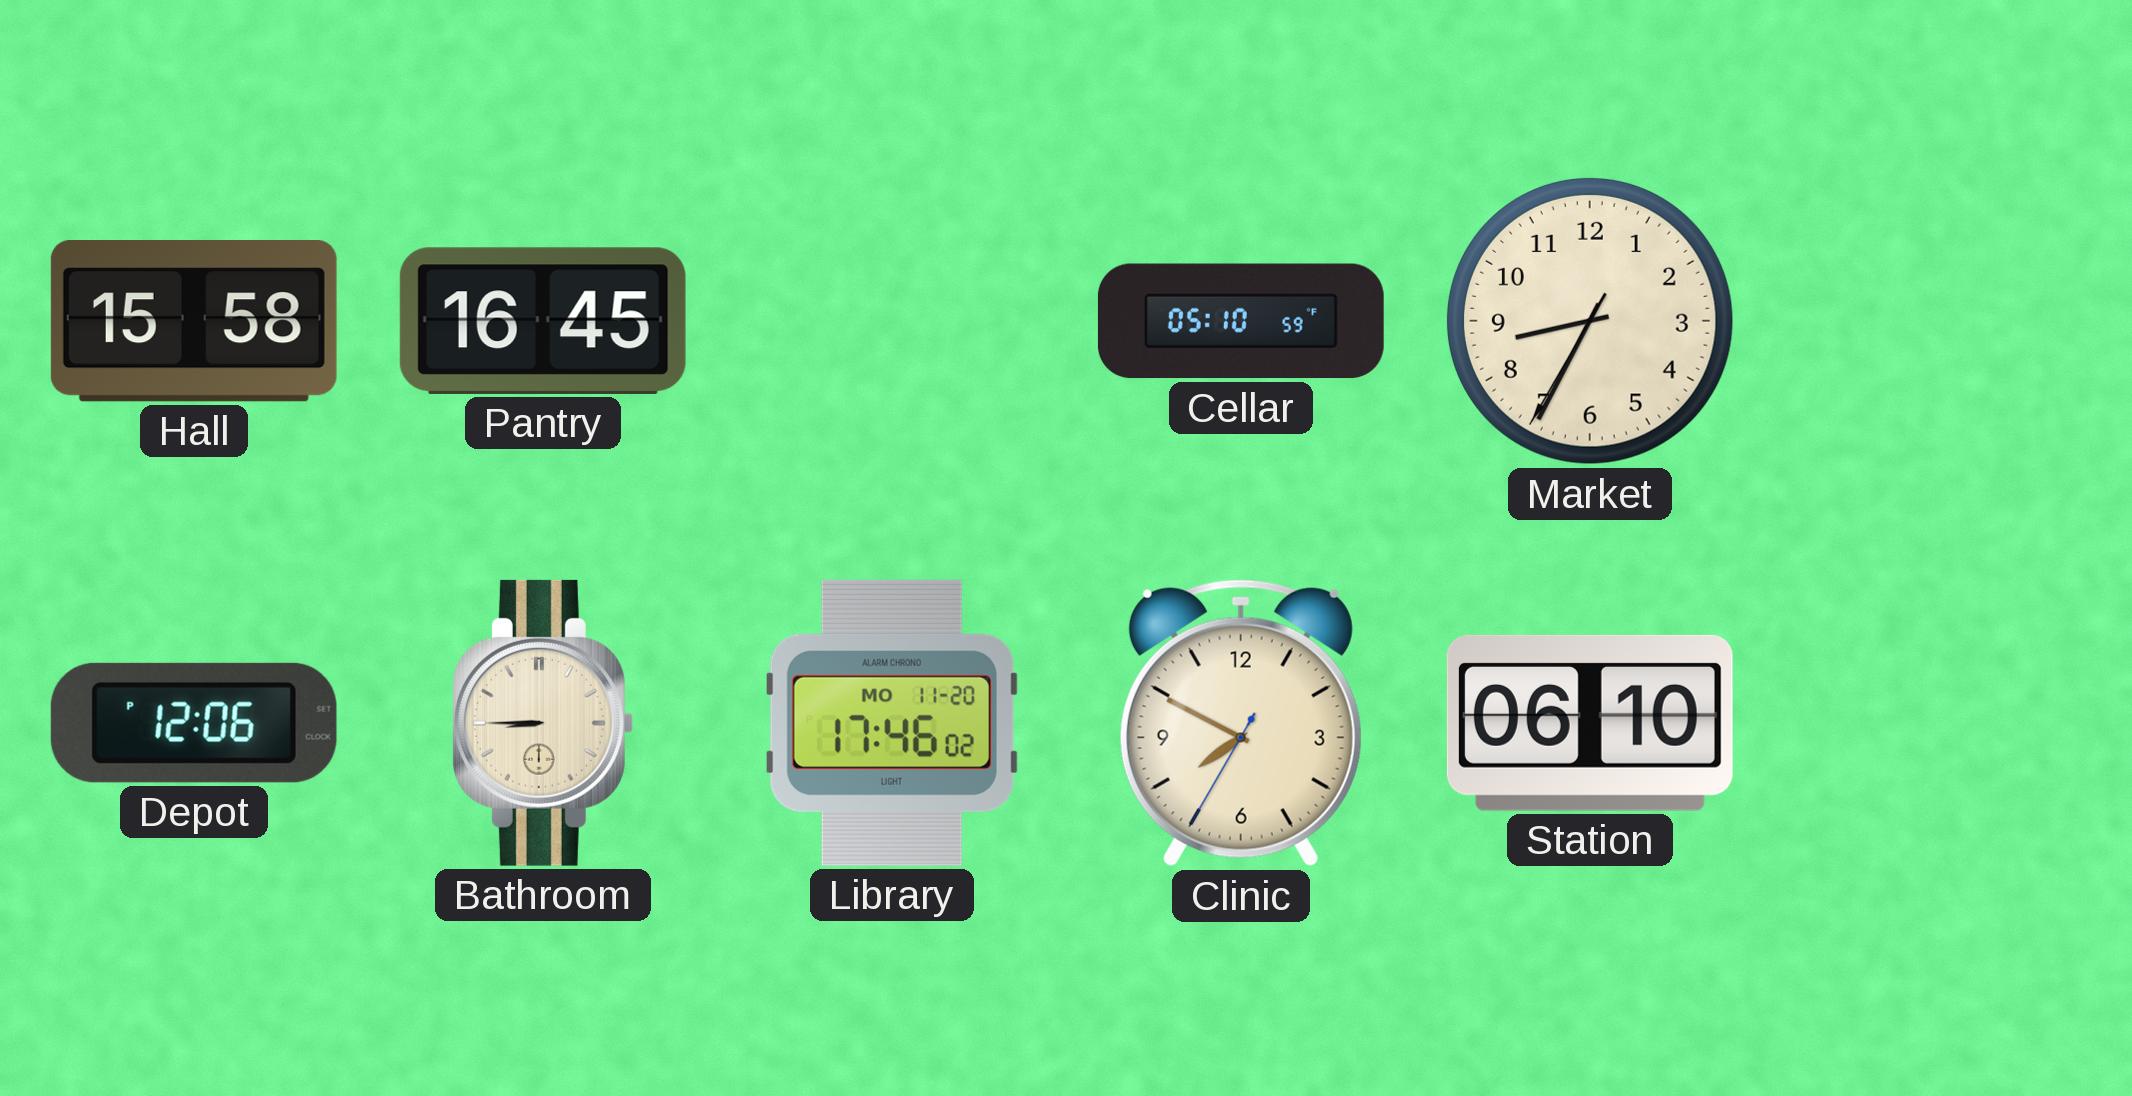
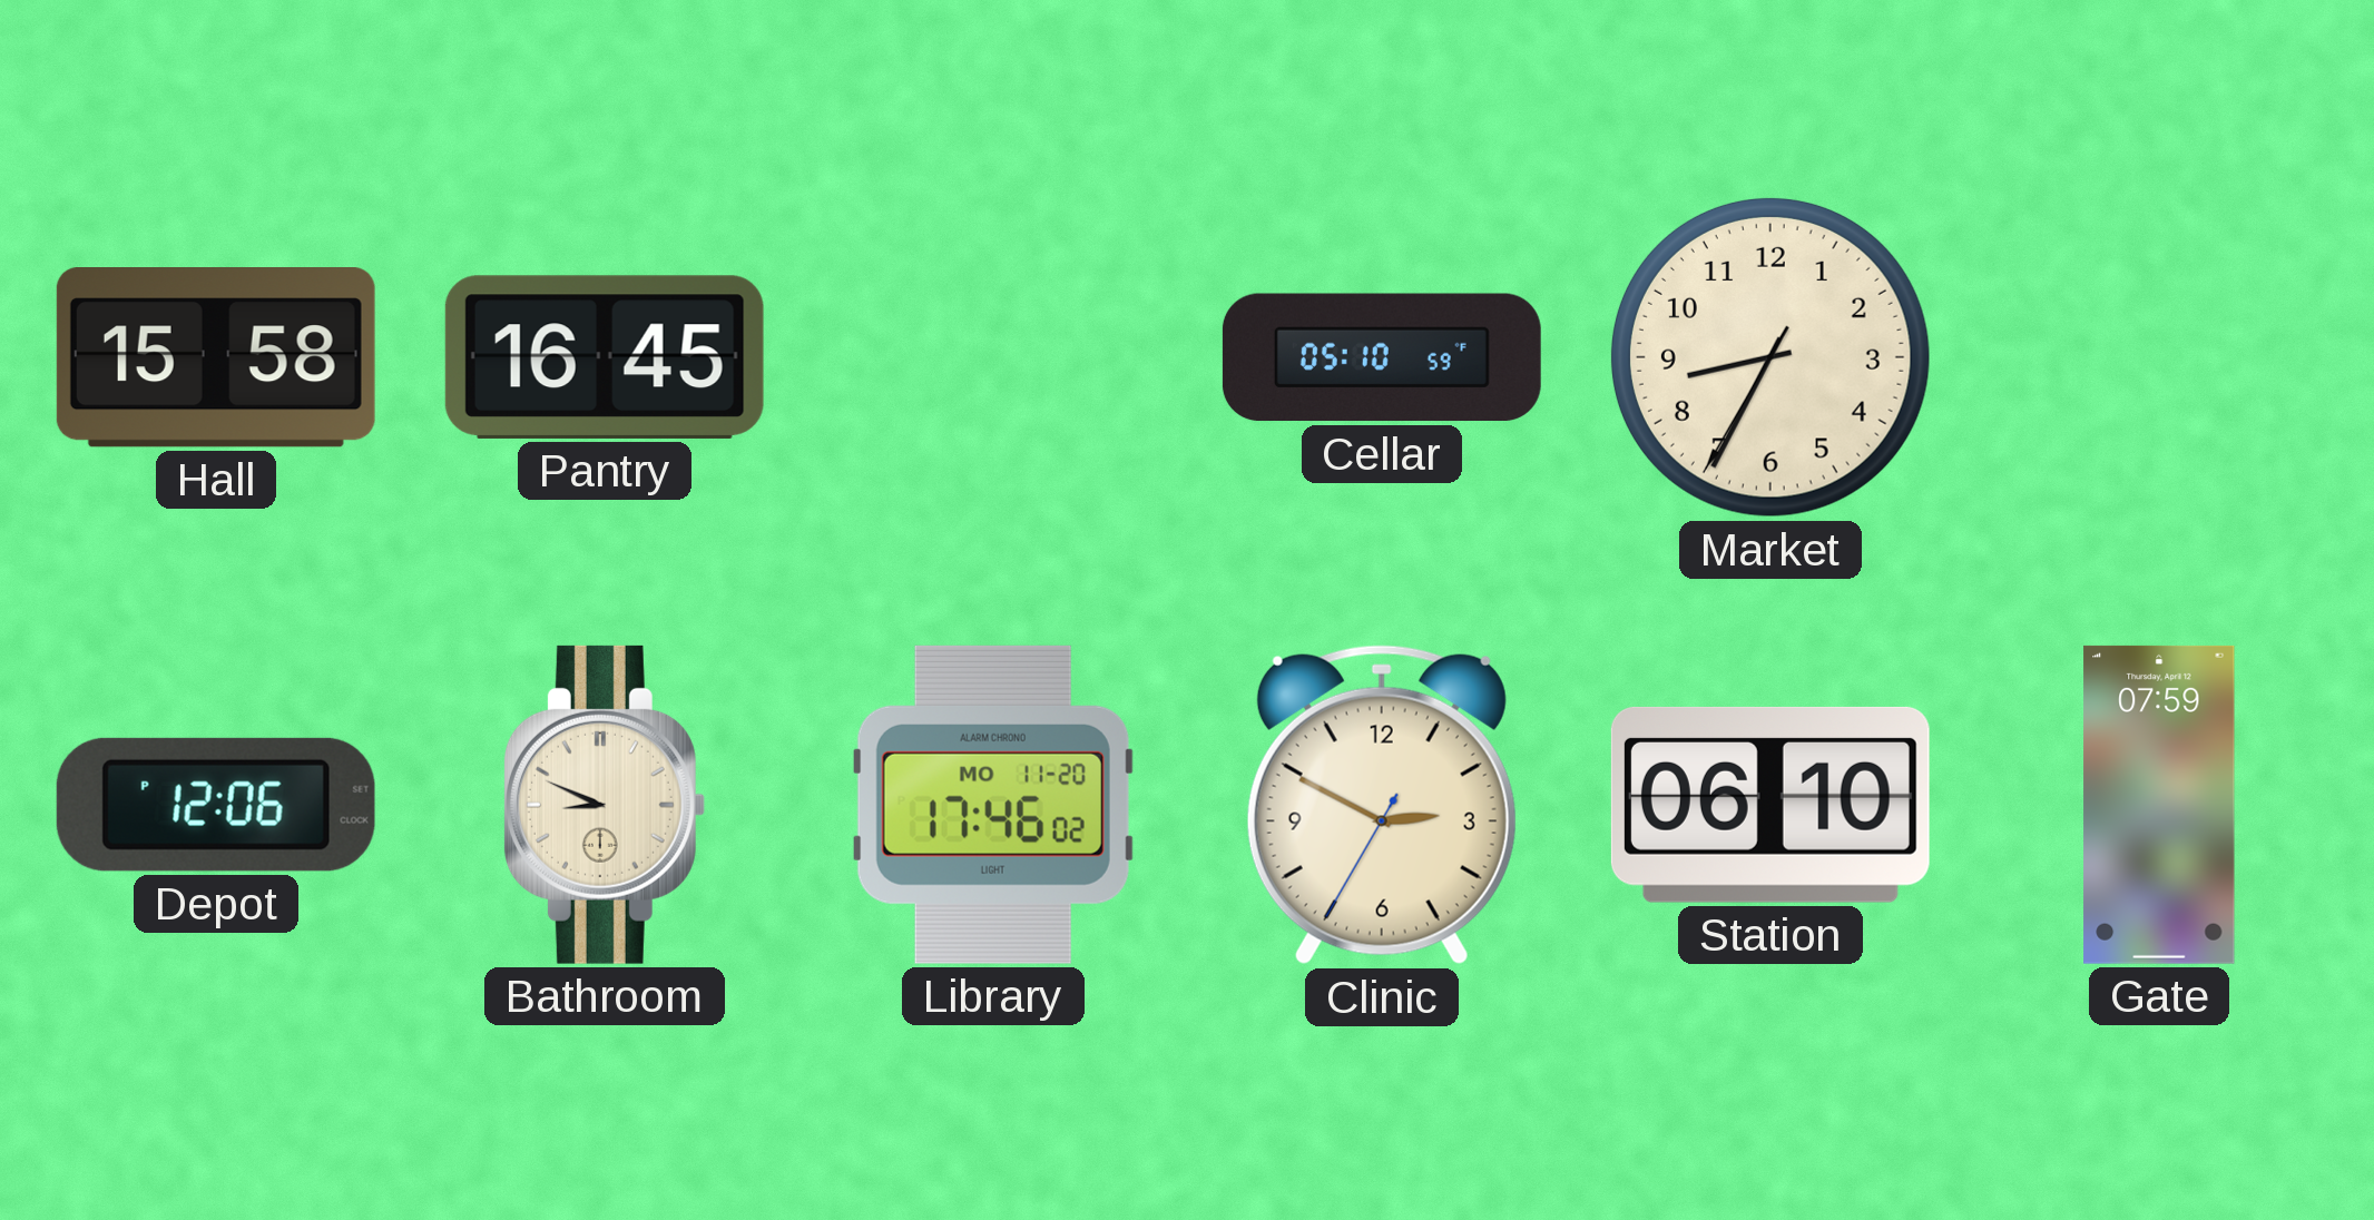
Bathroom: 8:45 -> 8:49
Clinic: 7:49 -> 2:49
Gate: none -> 07:59
